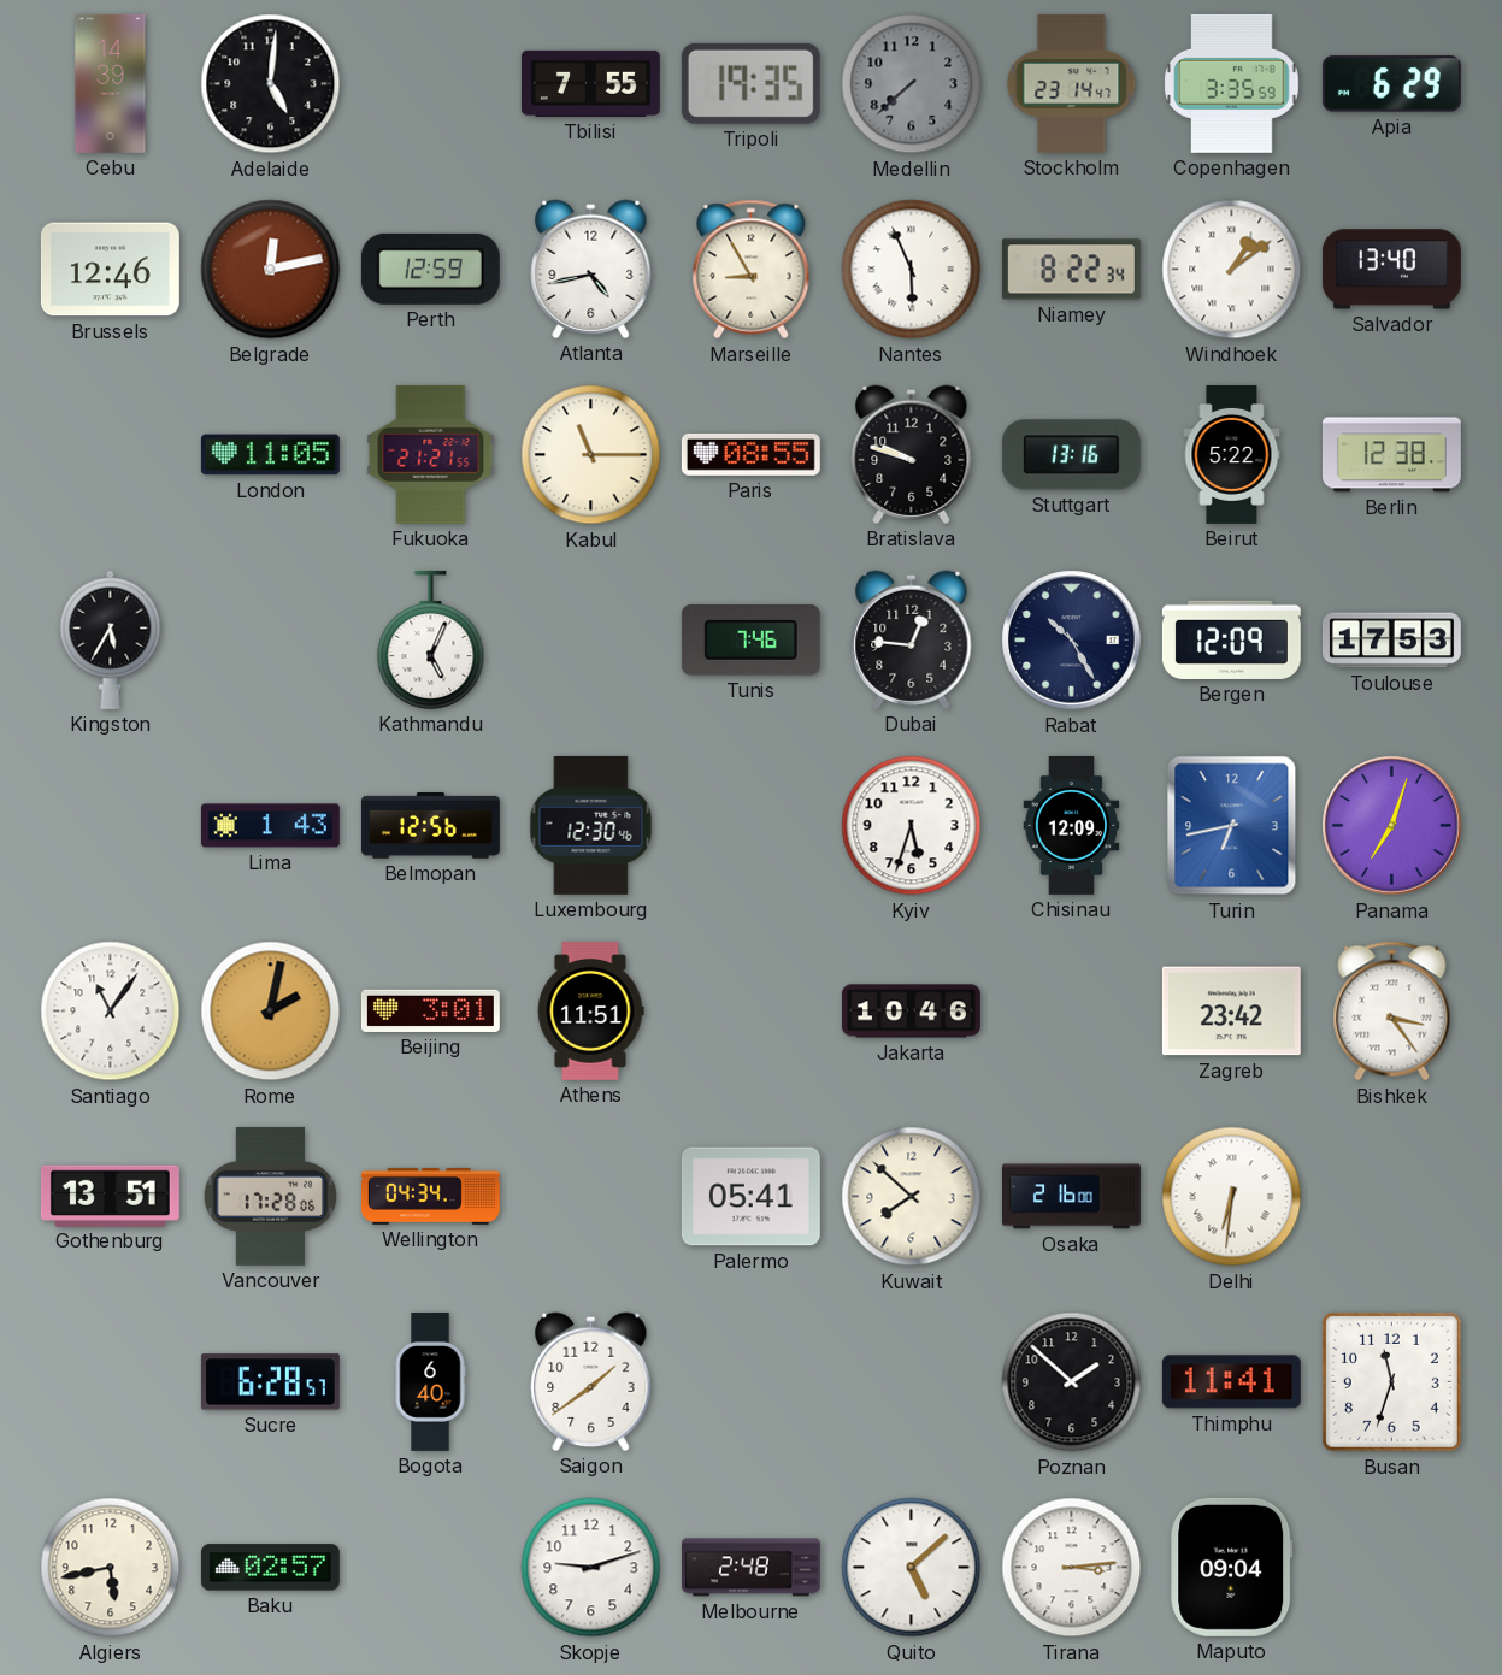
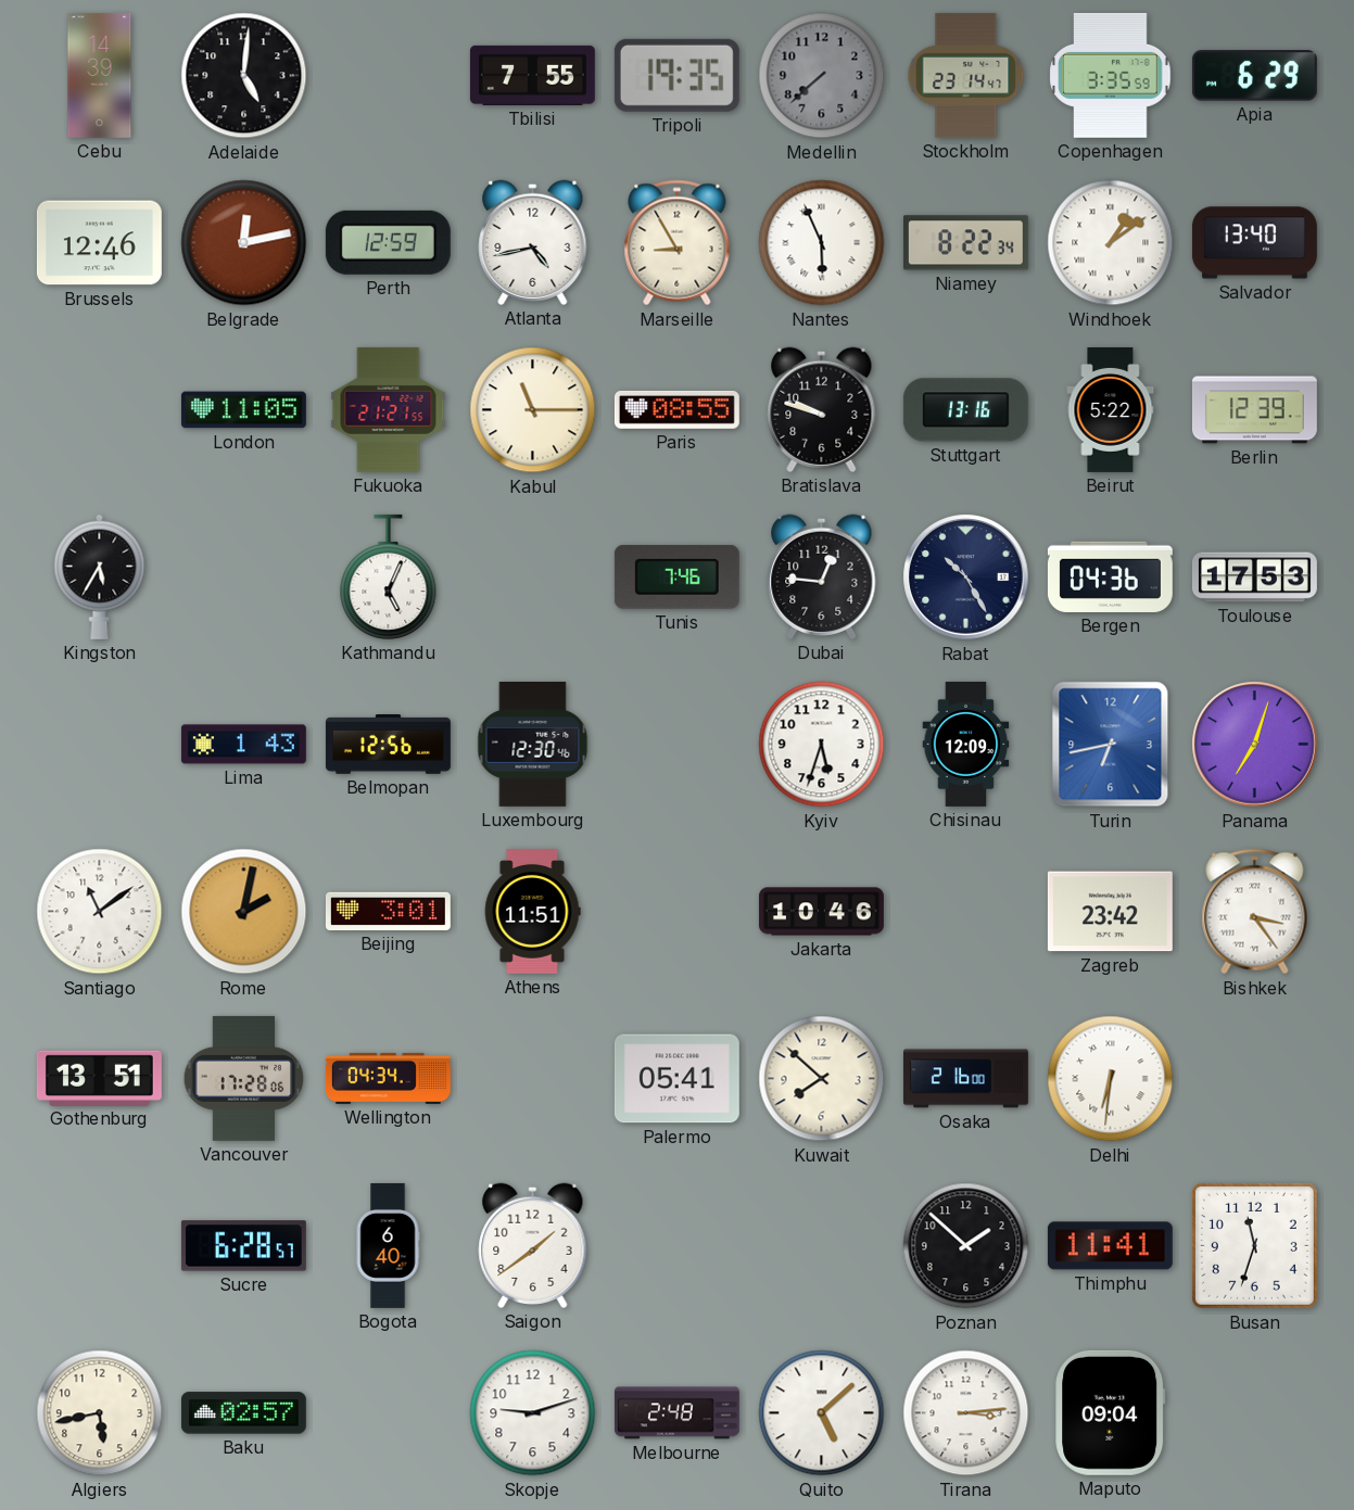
Berlin: 12:38 -> 12:39
Bergen: 12:09 -> 04:36
Santiago: 11:06 -> 11:09
